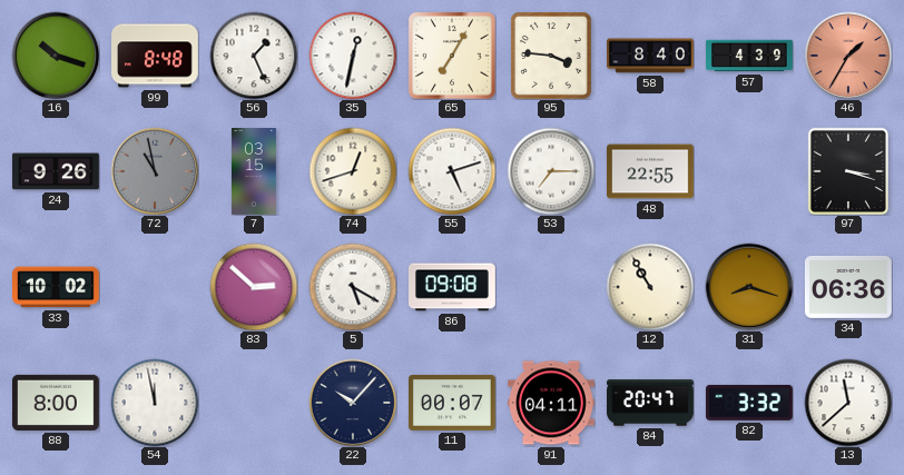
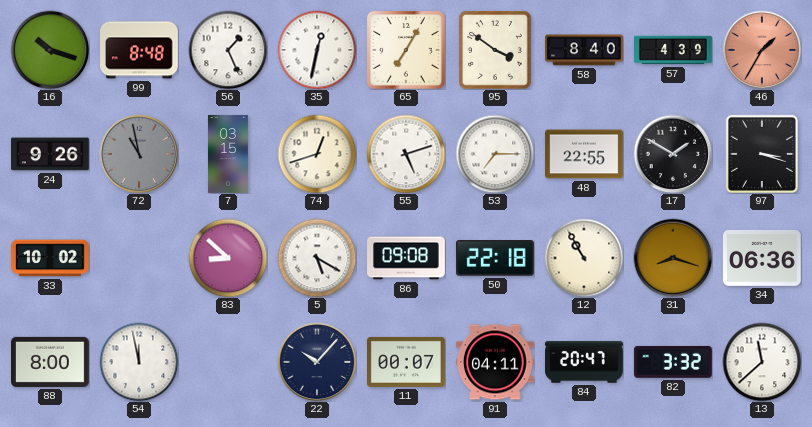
95: 3:46 -> 3:51
17: none -> 1:50
83: 2:52 -> 8:52
50: none -> 22:18
